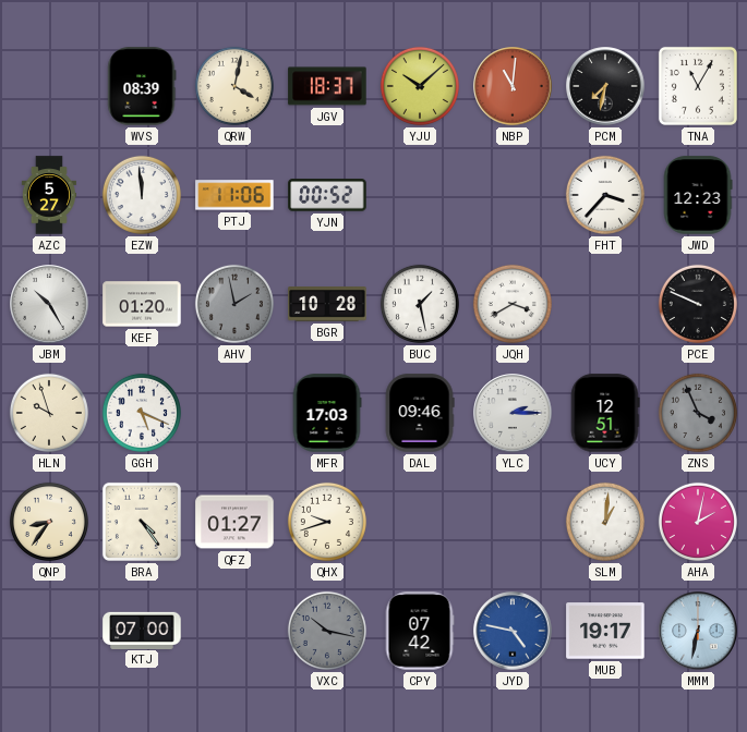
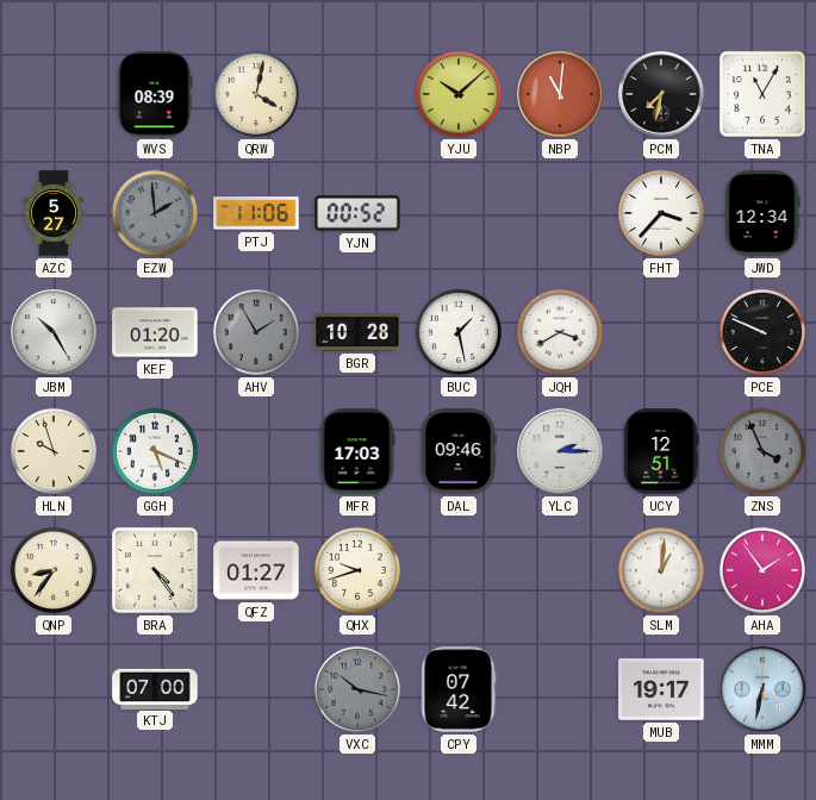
JGV: 18:37 -> none
EZW: 11:59 -> 1:59
EZW dial: white -> grey
JWD: 12:23 -> 12:34
AHV: 1:58 -> 1:55
AHA: 2:02 -> 1:54
JYD: 4:47 -> none
